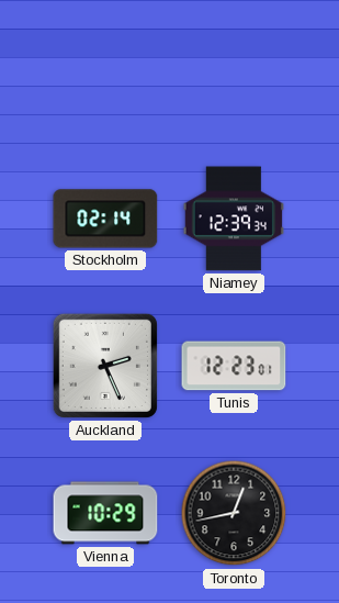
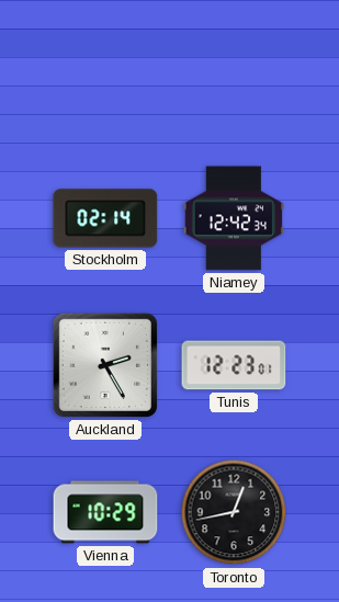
Niamey: 12:39 -> 12:42
Auckland: 2:26 -> 2:25
